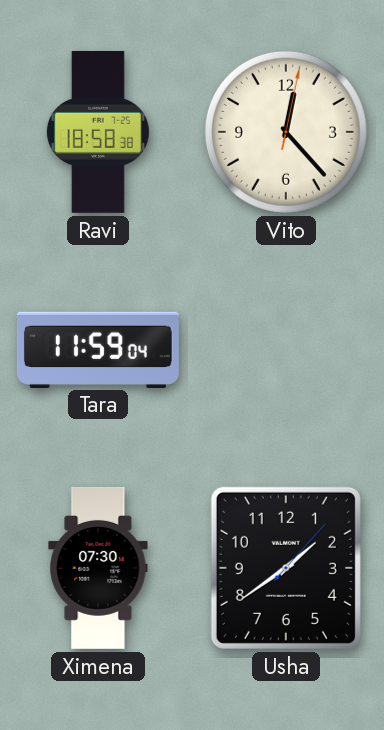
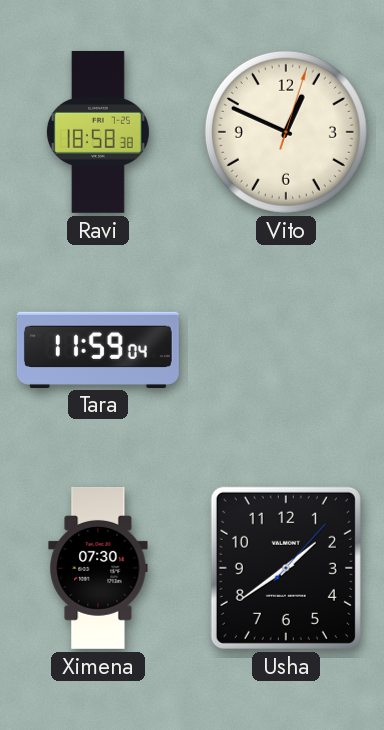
Vito: 12:23 -> 12:49
